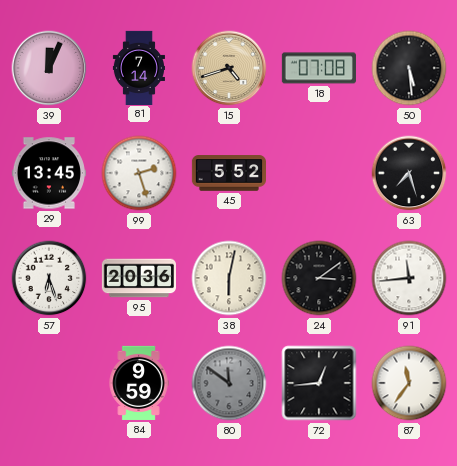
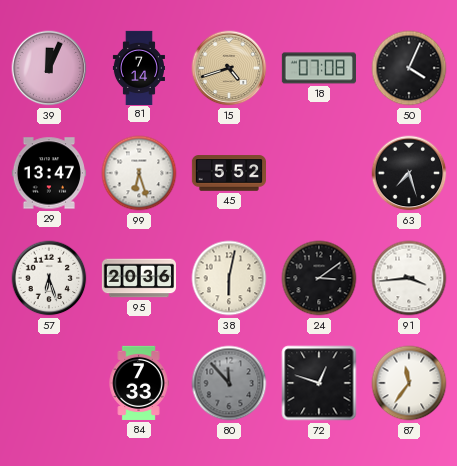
50: 5:29 -> 4:04
29: 13:45 -> 13:47
99: 2:27 -> 6:27
91: 11:44 -> 3:44
84: 9:59 -> 7:33
80: 11:51 -> 11:53
72: 12:44 -> 12:48
